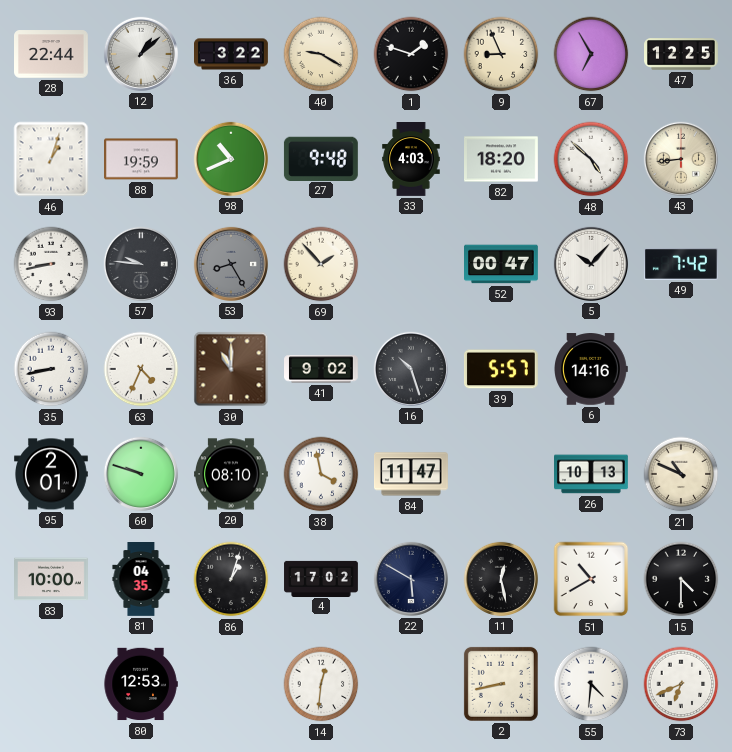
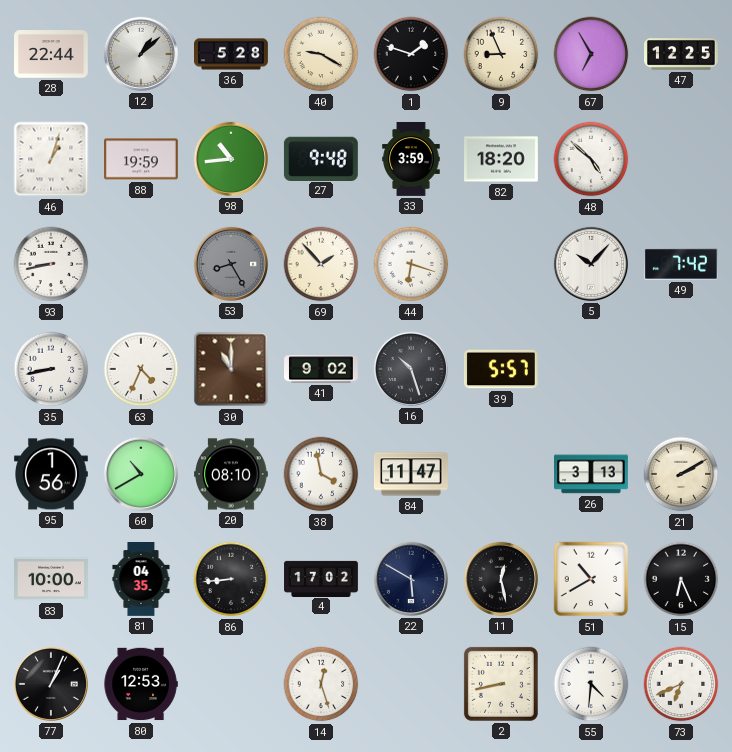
36: 3:22 -> 5:28
98: 10:41 -> 10:44
33: 4:03 -> 3:59
43: 8:44 -> none
57: 9:46 -> none
44: none -> 6:18
52: 00:47 -> none
6: 14:16 -> none
95: 2:01 -> 1:56
60: 9:48 -> 10:40
26: 10:13 -> 3:13
21: 10:49 -> 2:10
86: 1:03 -> 8:44
15: 4:30 -> 6:26
77: none -> 1:04
14: 12:31 -> 12:27
